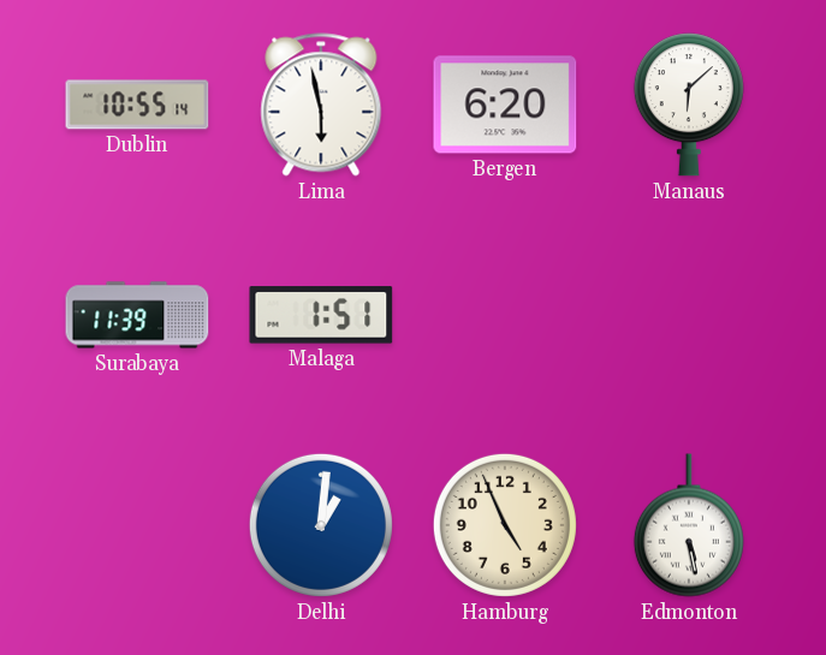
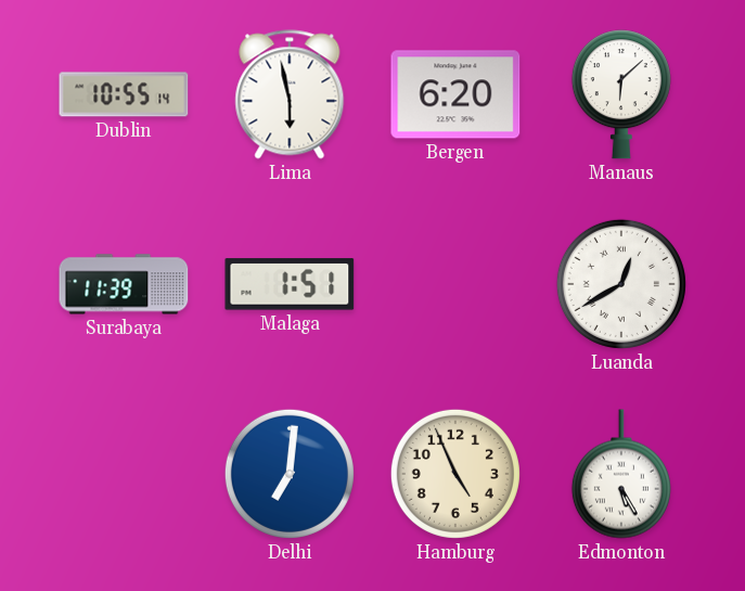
Luanda: none -> 12:40
Delhi: 1:01 -> 7:01
Edmonton: 5:28 -> 5:25
